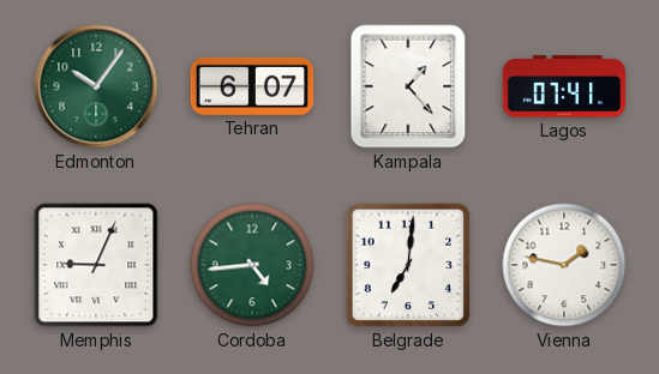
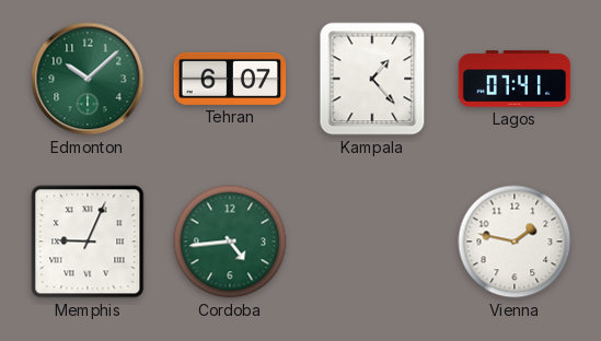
Edmonton: 10:06 -> 10:08
Belgrade: 7:01 -> none
